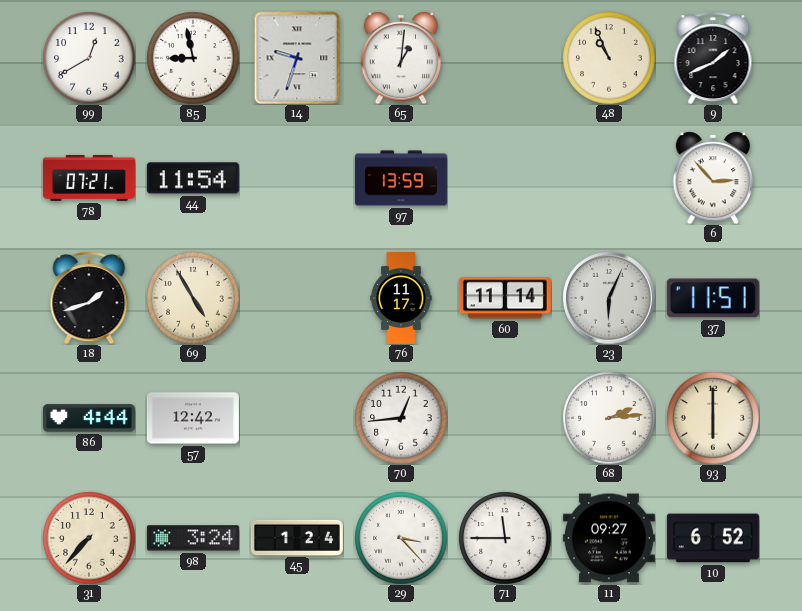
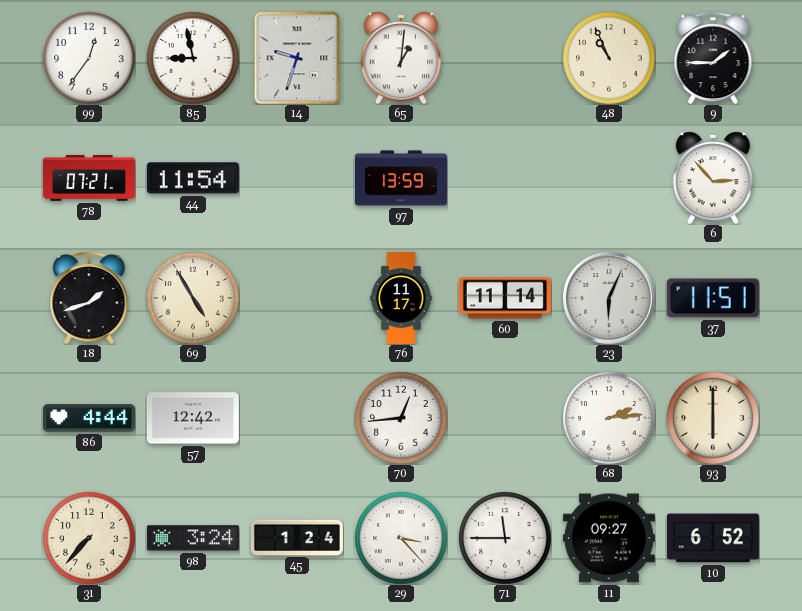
99: 12:40 -> 12:36
9: 1:41 -> 1:45
